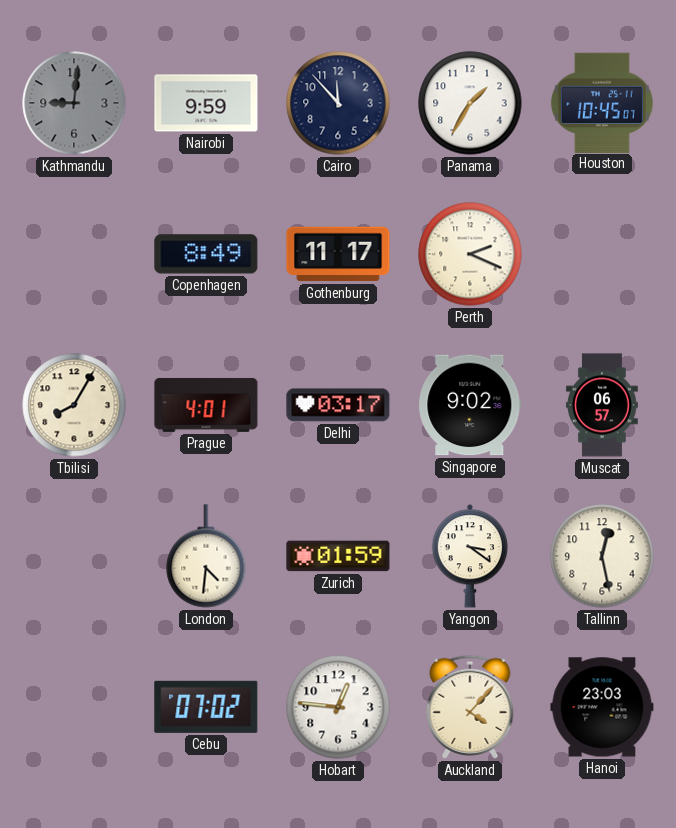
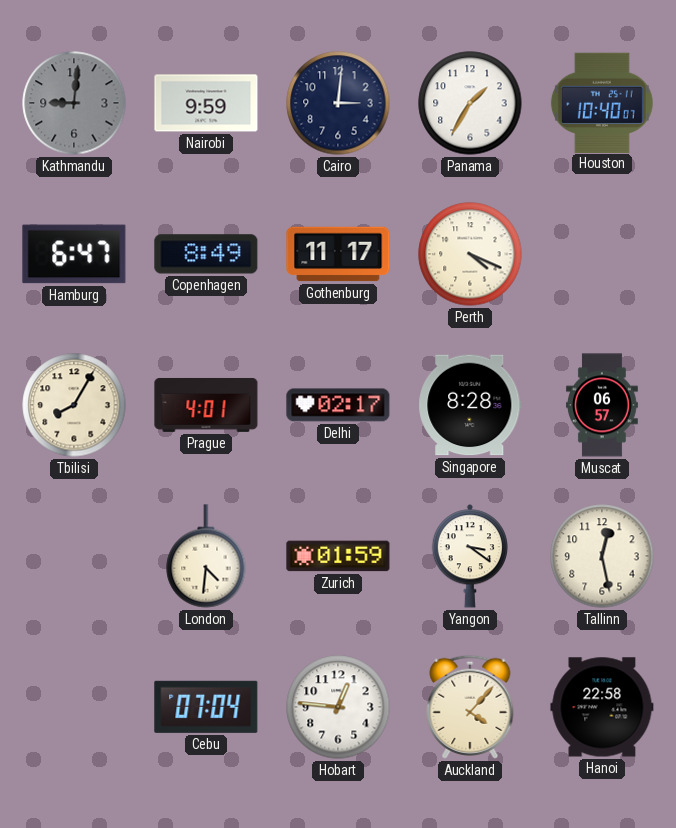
Cairo: 11:53 -> 3:01
Houston: 10:45 -> 10:40
Hamburg: none -> 6:47
Perth: 2:19 -> 4:19
Delhi: 03:17 -> 02:17
Singapore: 9:02 -> 8:28
Cebu: 07:02 -> 07:04
Hanoi: 23:03 -> 22:58
